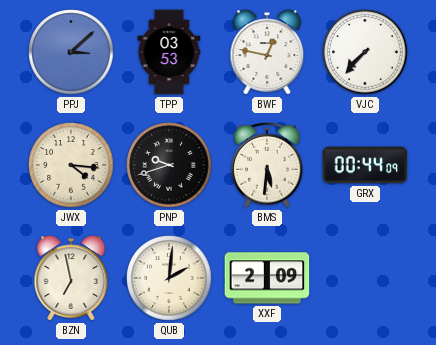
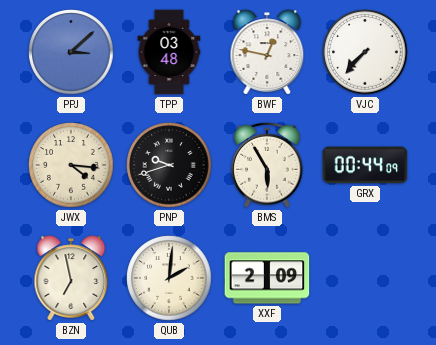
TPP: 03:53 -> 03:48
BMS: 5:31 -> 5:55
